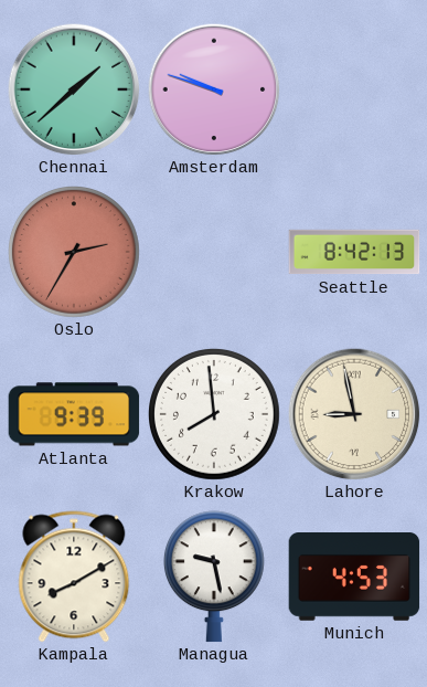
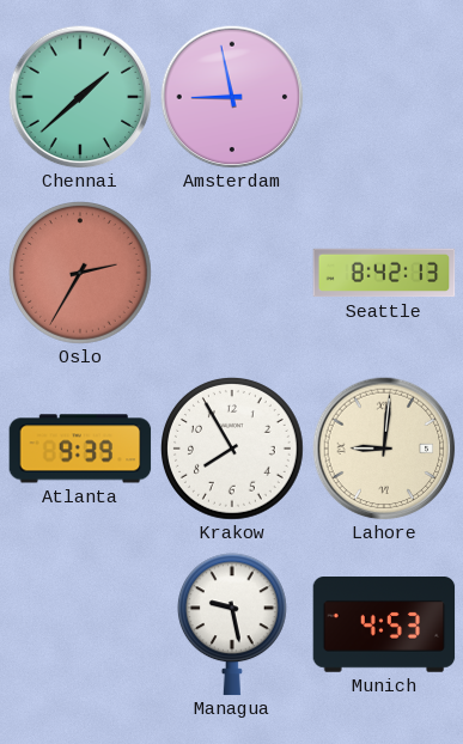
Amsterdam: 9:48 -> 8:58
Krakow: 7:59 -> 7:55
Lahore: 8:58 -> 9:01
Kampala: 8:10 -> none
